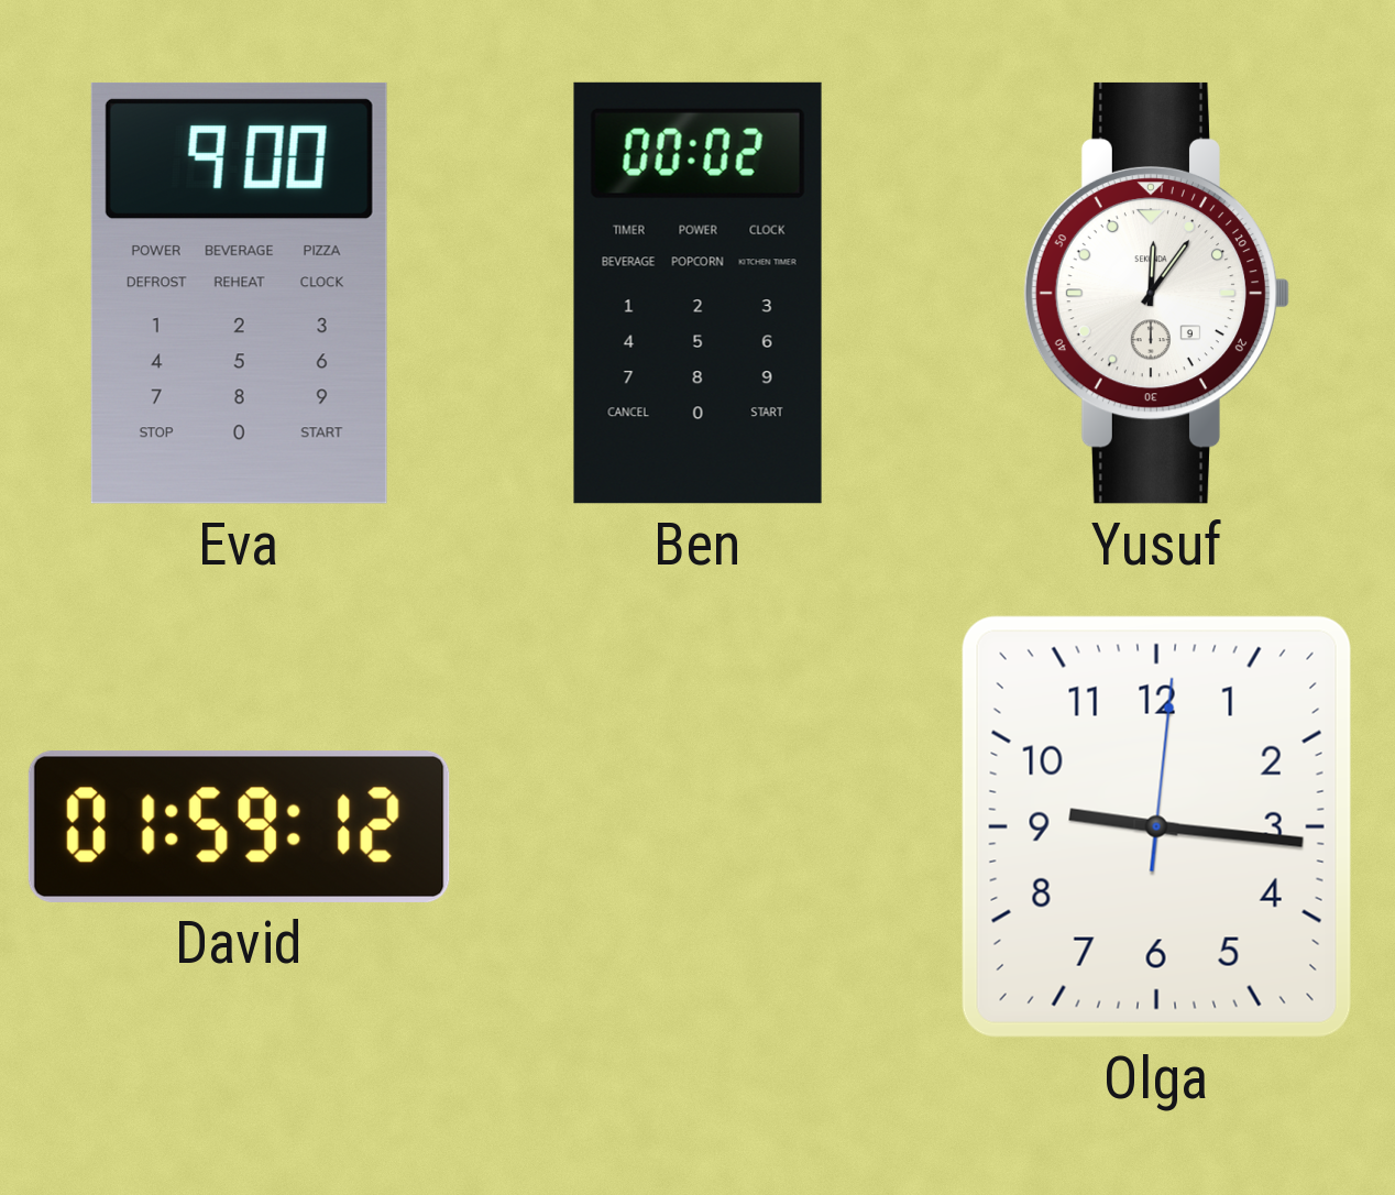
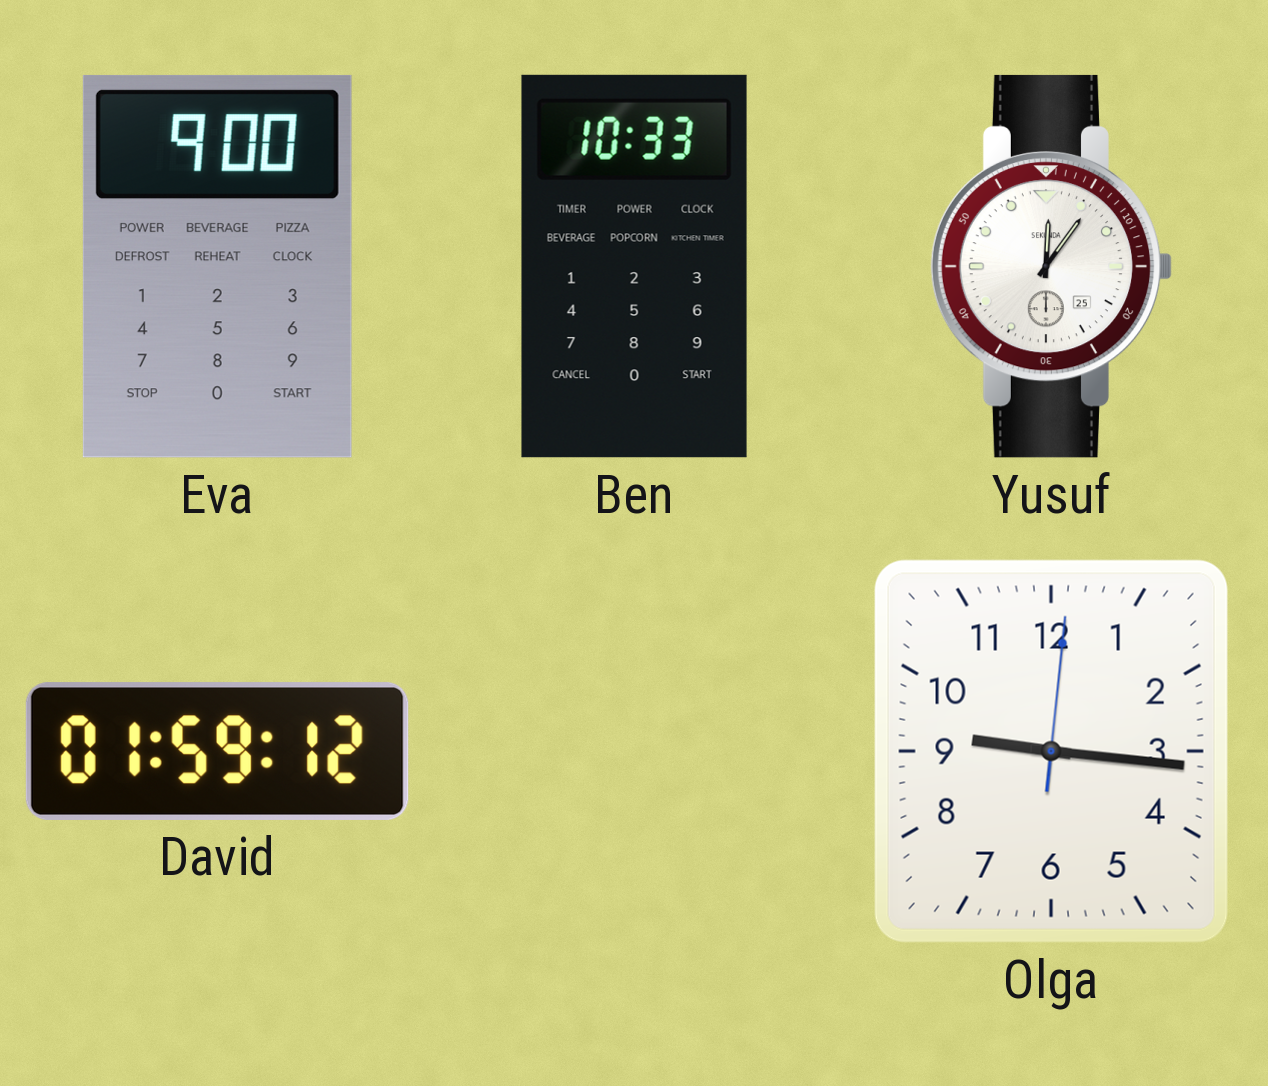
Ben: 00:02 -> 10:33
Yusuf date: 9 -> 25
